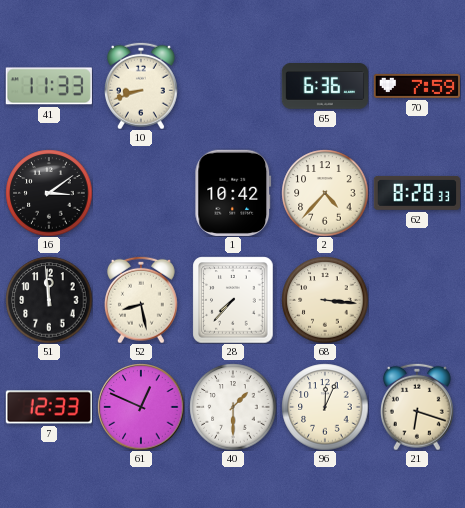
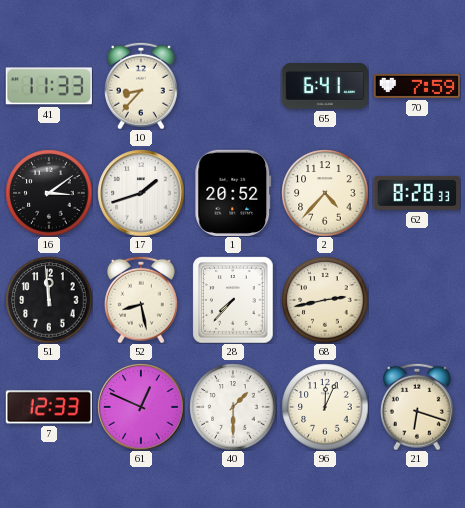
10: 8:42 -> 8:37
65: 6:36 -> 6:41
17: none -> 1:42
1: 10:42 -> 20:52
68: 3:16 -> 2:43
